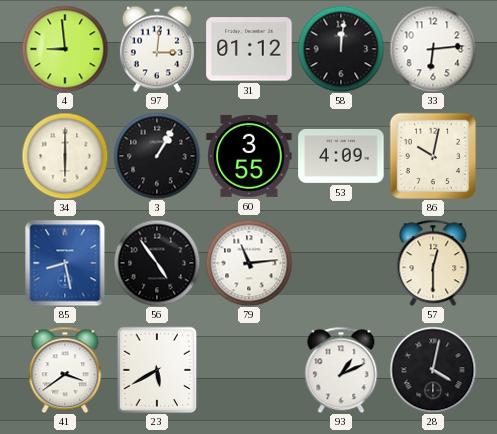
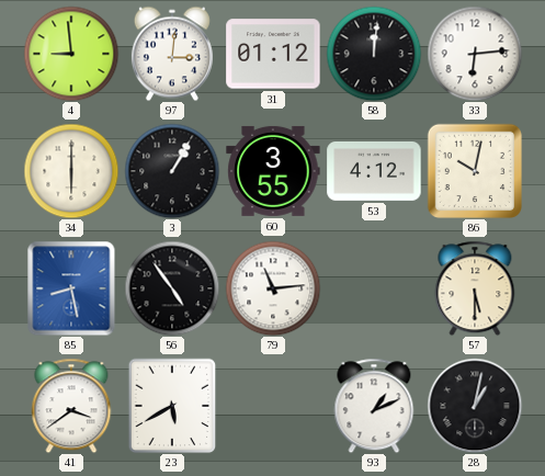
53: 4:09 -> 4:12
57: 12:30 -> 5:30
28: 4:02 -> 1:02
